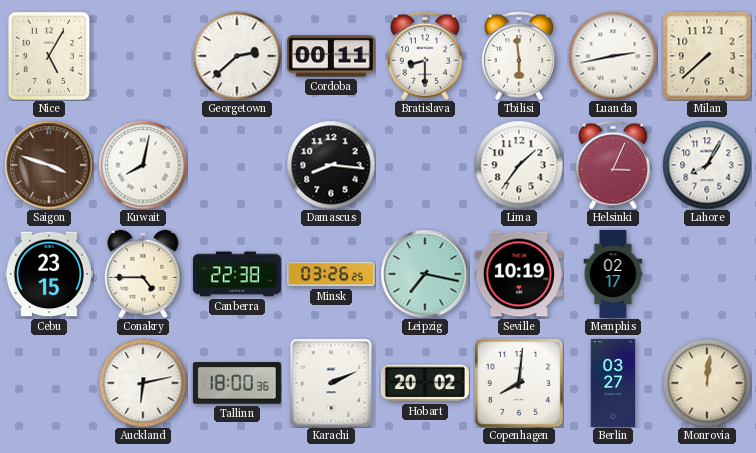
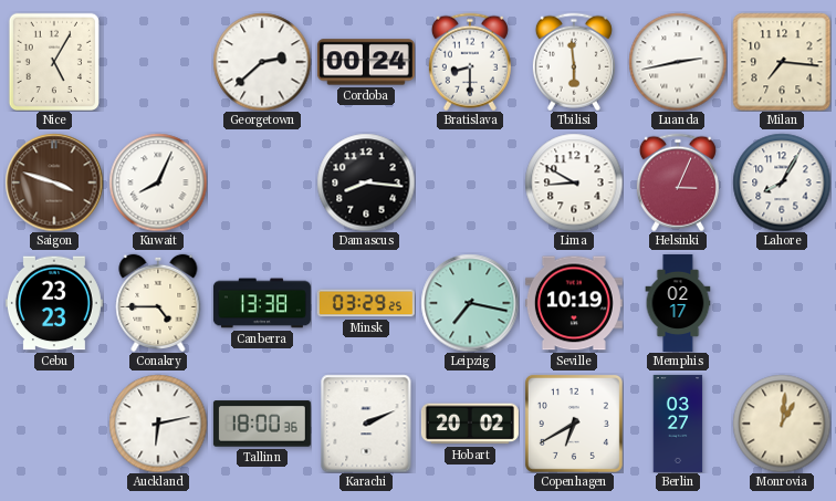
Cordoba: 00:11 -> 00:24
Milan: 7:38 -> 7:16
Kuwait: 8:02 -> 8:04
Lima: 1:36 -> 8:50
Cebu: 23:15 -> 23:23
Canberra: 22:38 -> 13:38
Minsk: 03:26 -> 03:29
Copenhagen: 8:01 -> 6:40
Monrovia: 12:01 -> 1:01
